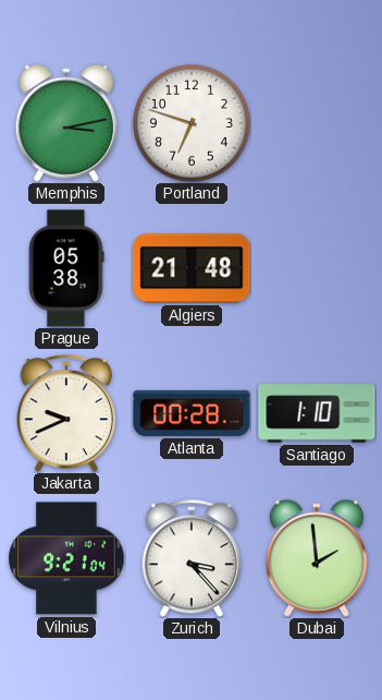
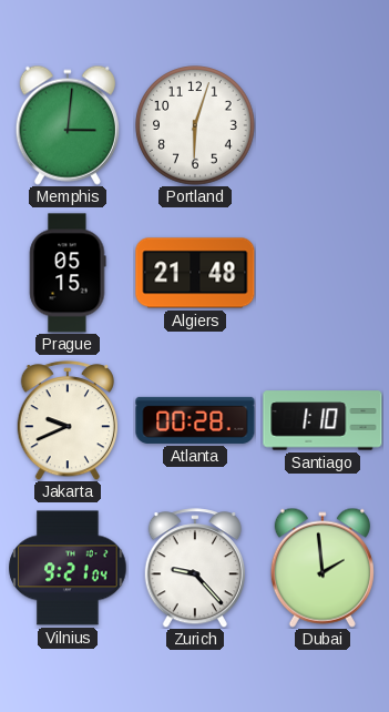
Memphis: 3:13 -> 3:01
Portland: 6:48 -> 6:03
Prague: 05:38 -> 05:15
Zurich: 3:23 -> 9:23
